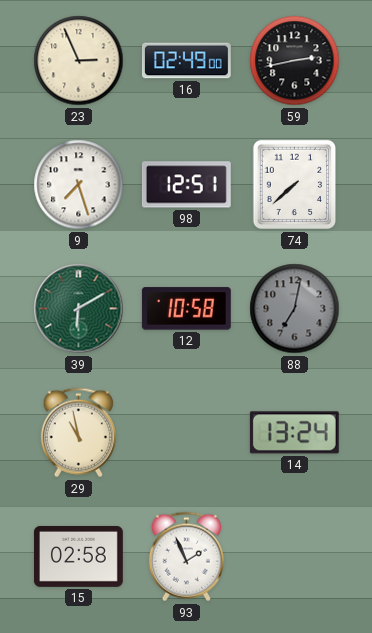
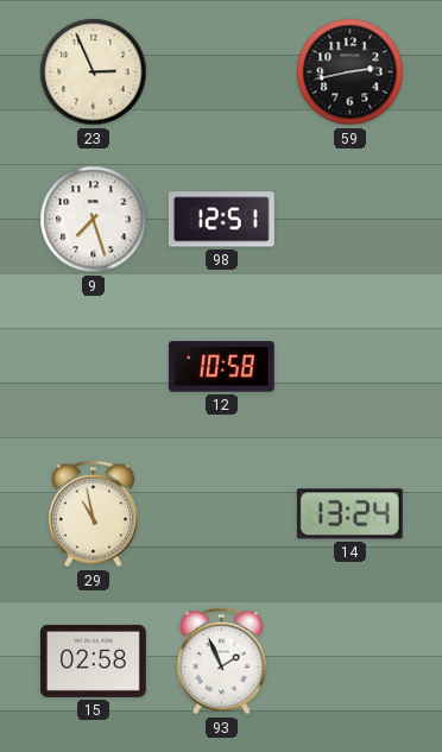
16: 02:49 -> none
74: 7:38 -> none
39: 6:10 -> none
88: 7:02 -> none
